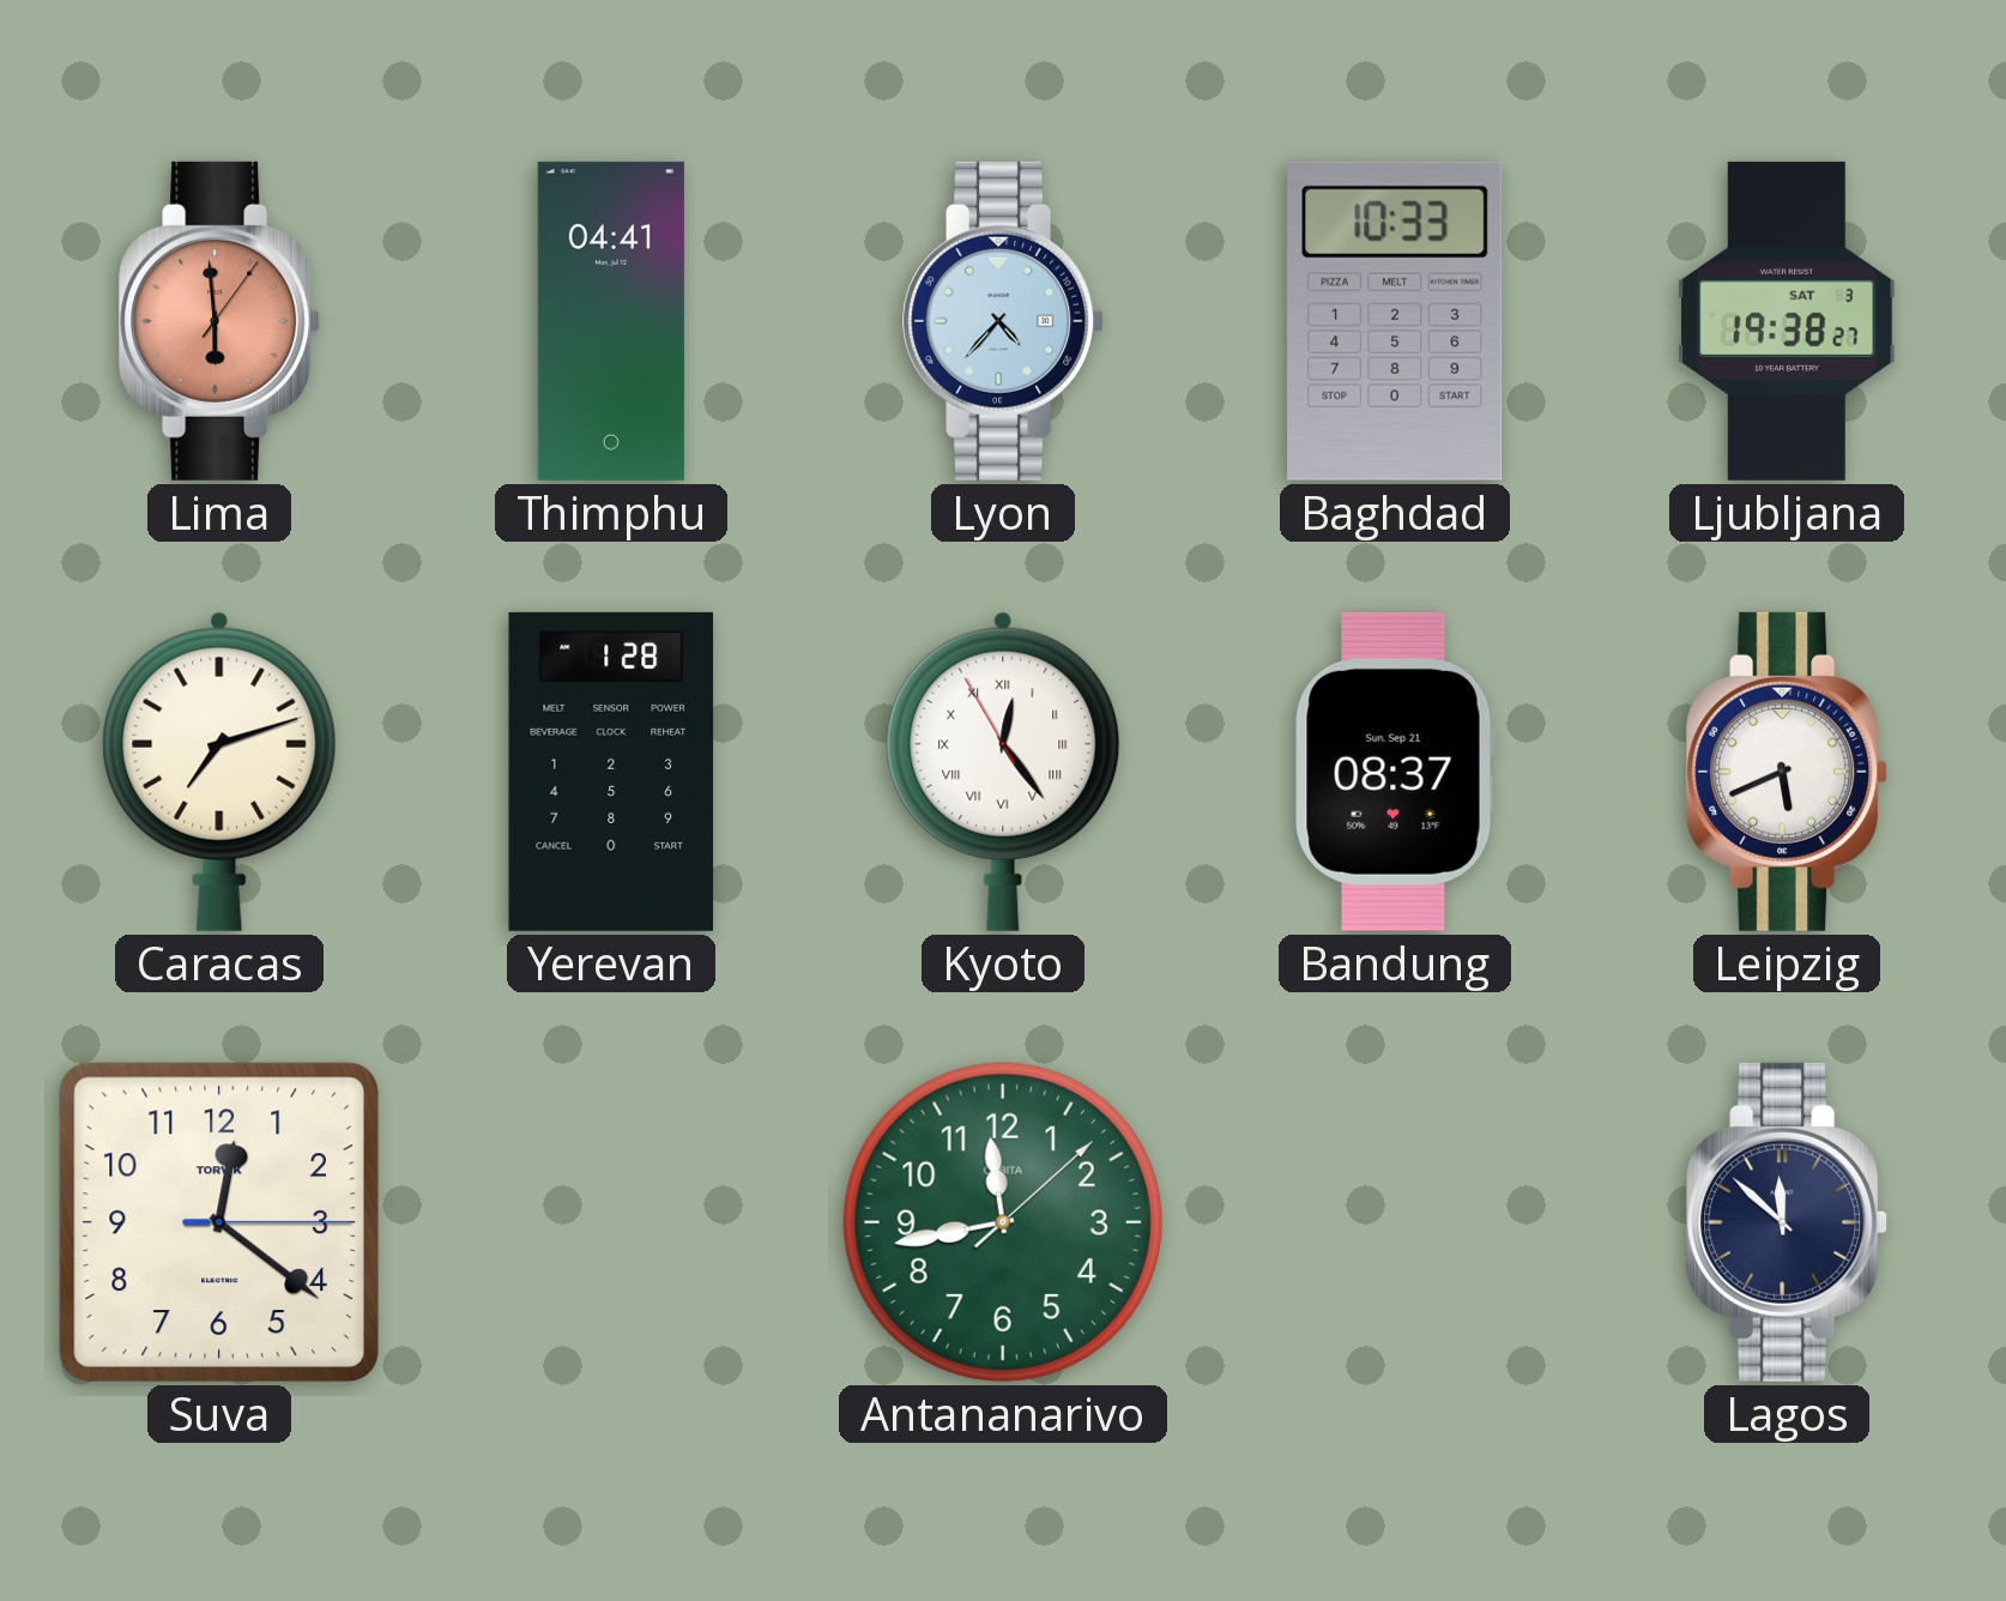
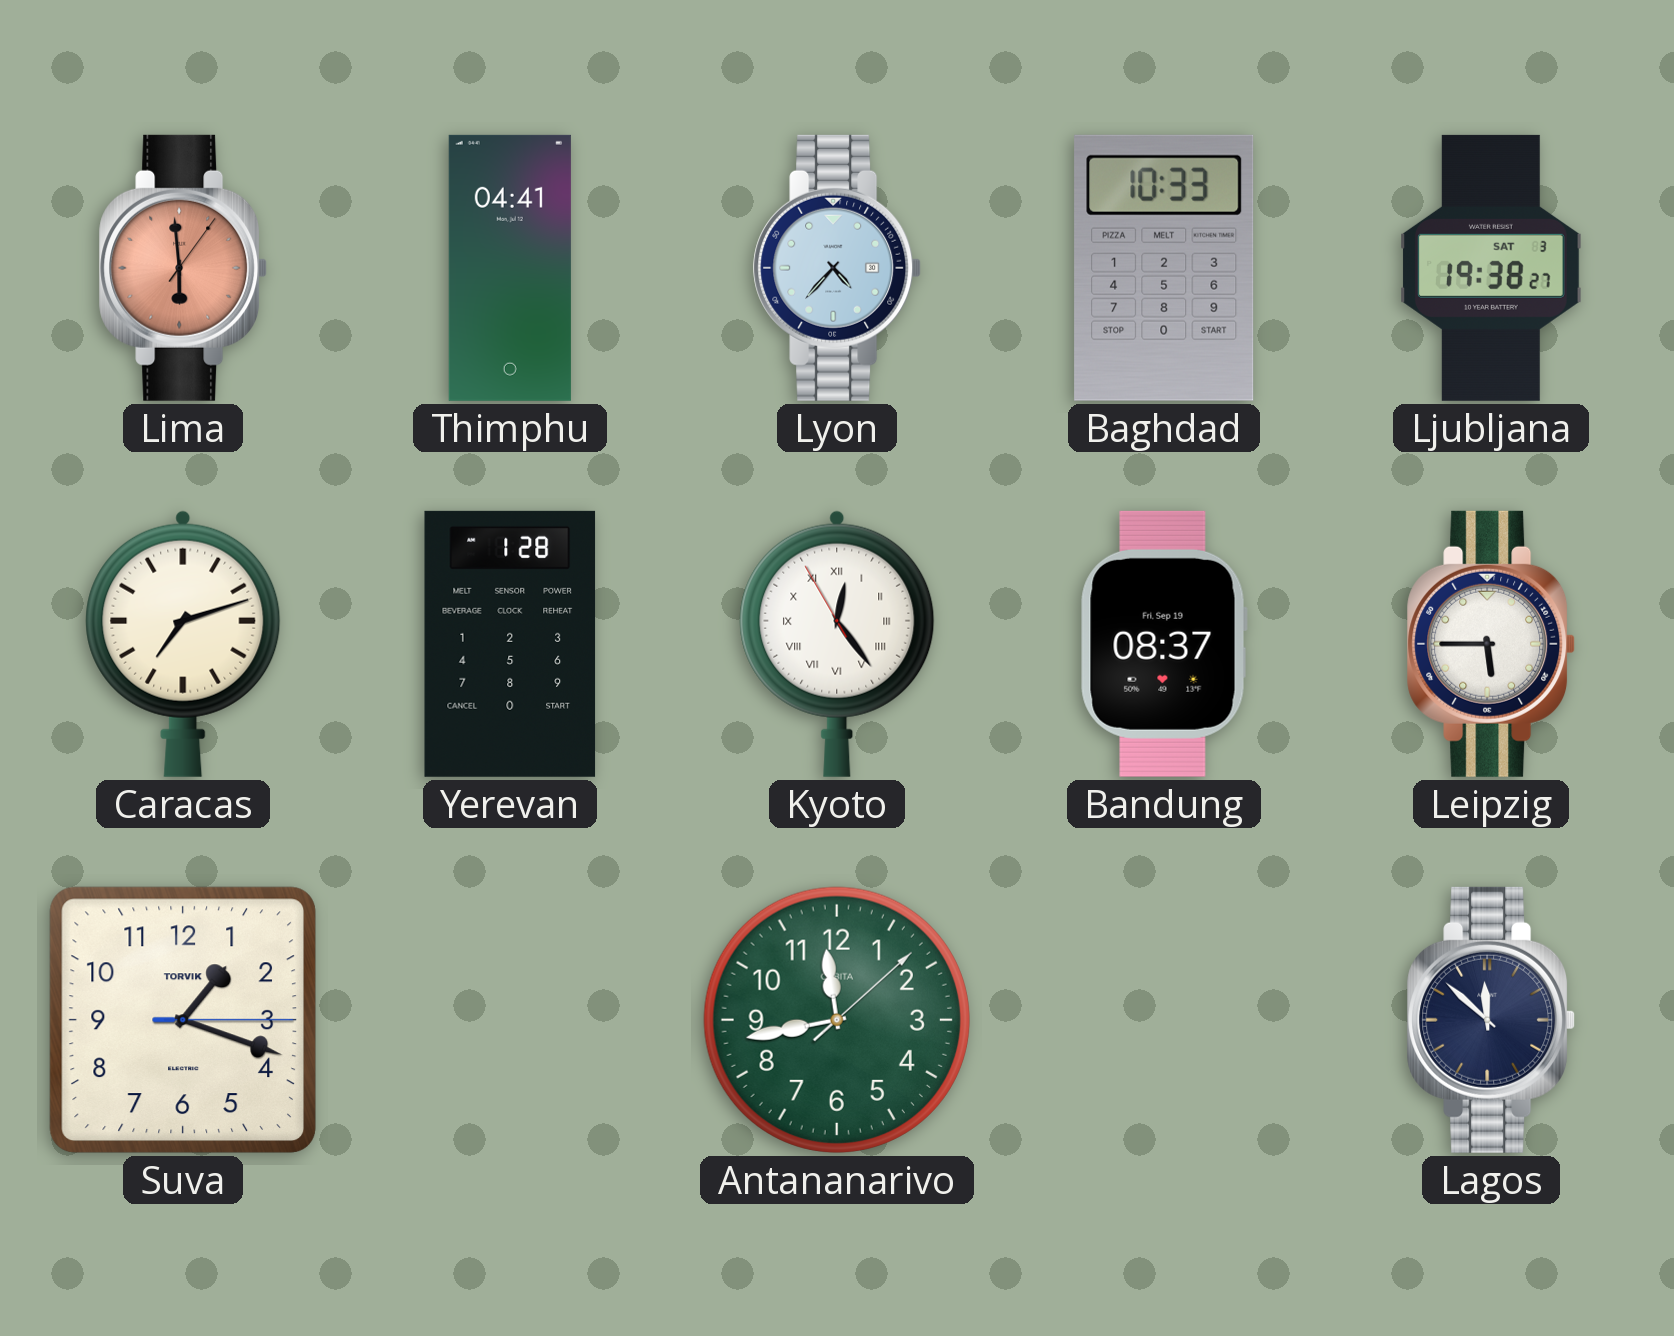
Bandung date: Sun, Sep 21 -> Fri, Sep 19
Leipzig: 5:41 -> 5:45
Suva: 12:21 -> 1:18
